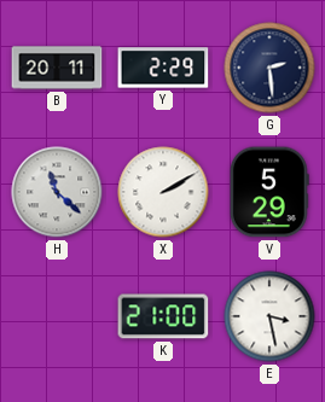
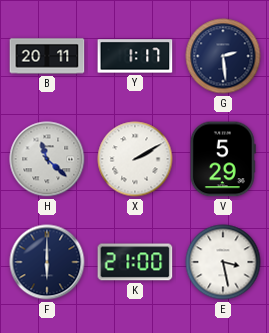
Y: 2:29 -> 1:17
F: none -> 6:00
